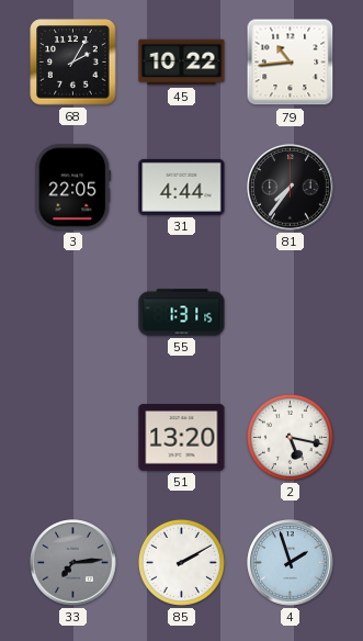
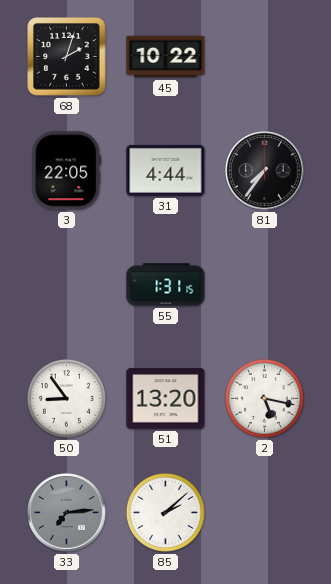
68: 2:05 -> 2:03
79: 10:44 -> none
50: none -> 8:54
85: 2:10 -> 2:08
4: 1:57 -> none
